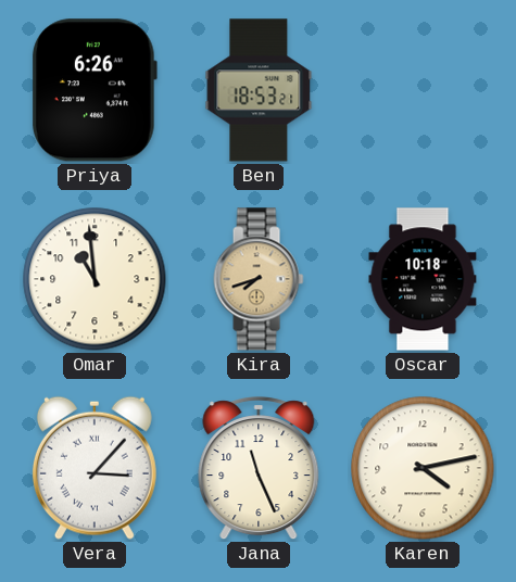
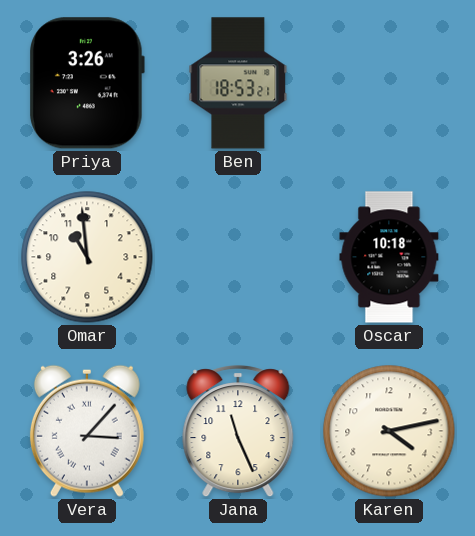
Priya: 6:26 -> 3:26
Kira: 7:42 -> none
